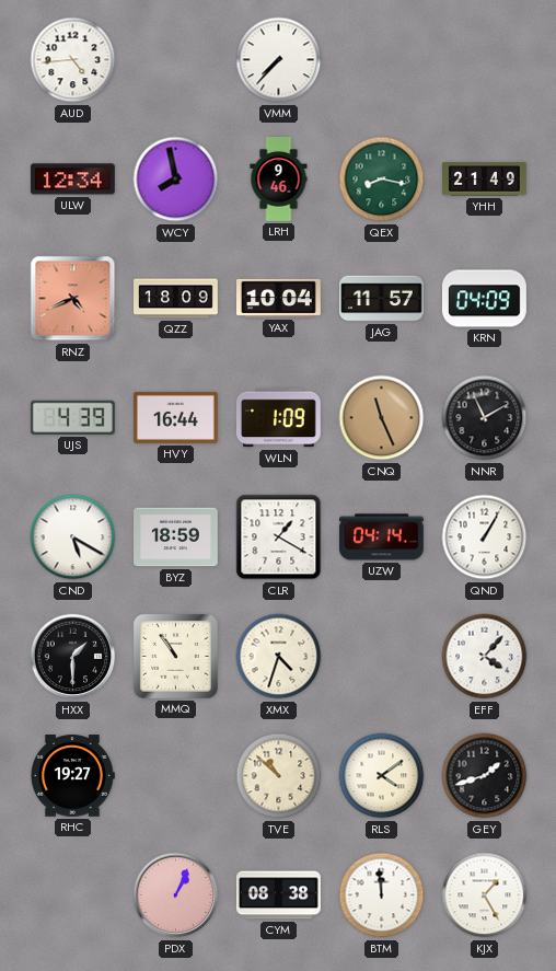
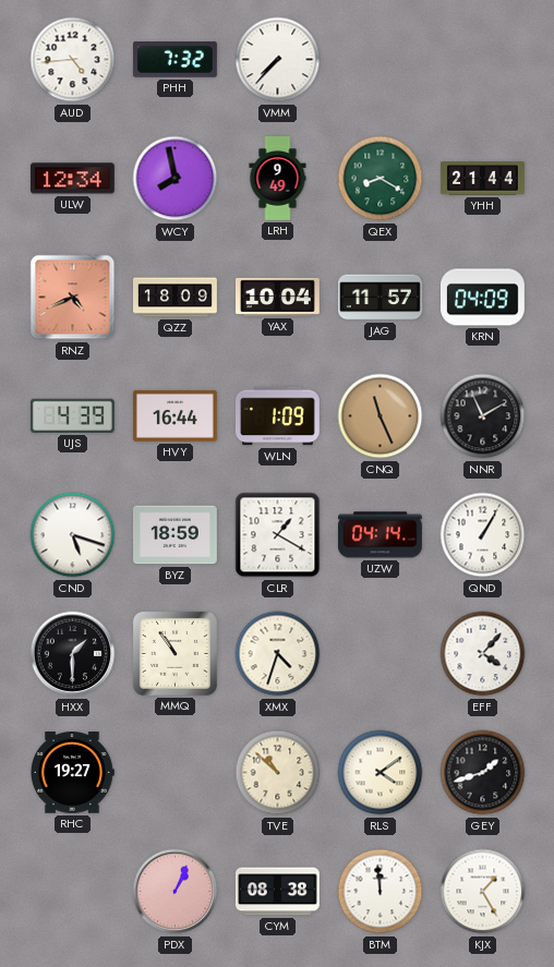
PHH: none -> 7:32
LRH: 9:46 -> 9:49
QEX: 8:17 -> 8:20
YHH: 21:49 -> 21:44
CND: 5:20 -> 5:18
